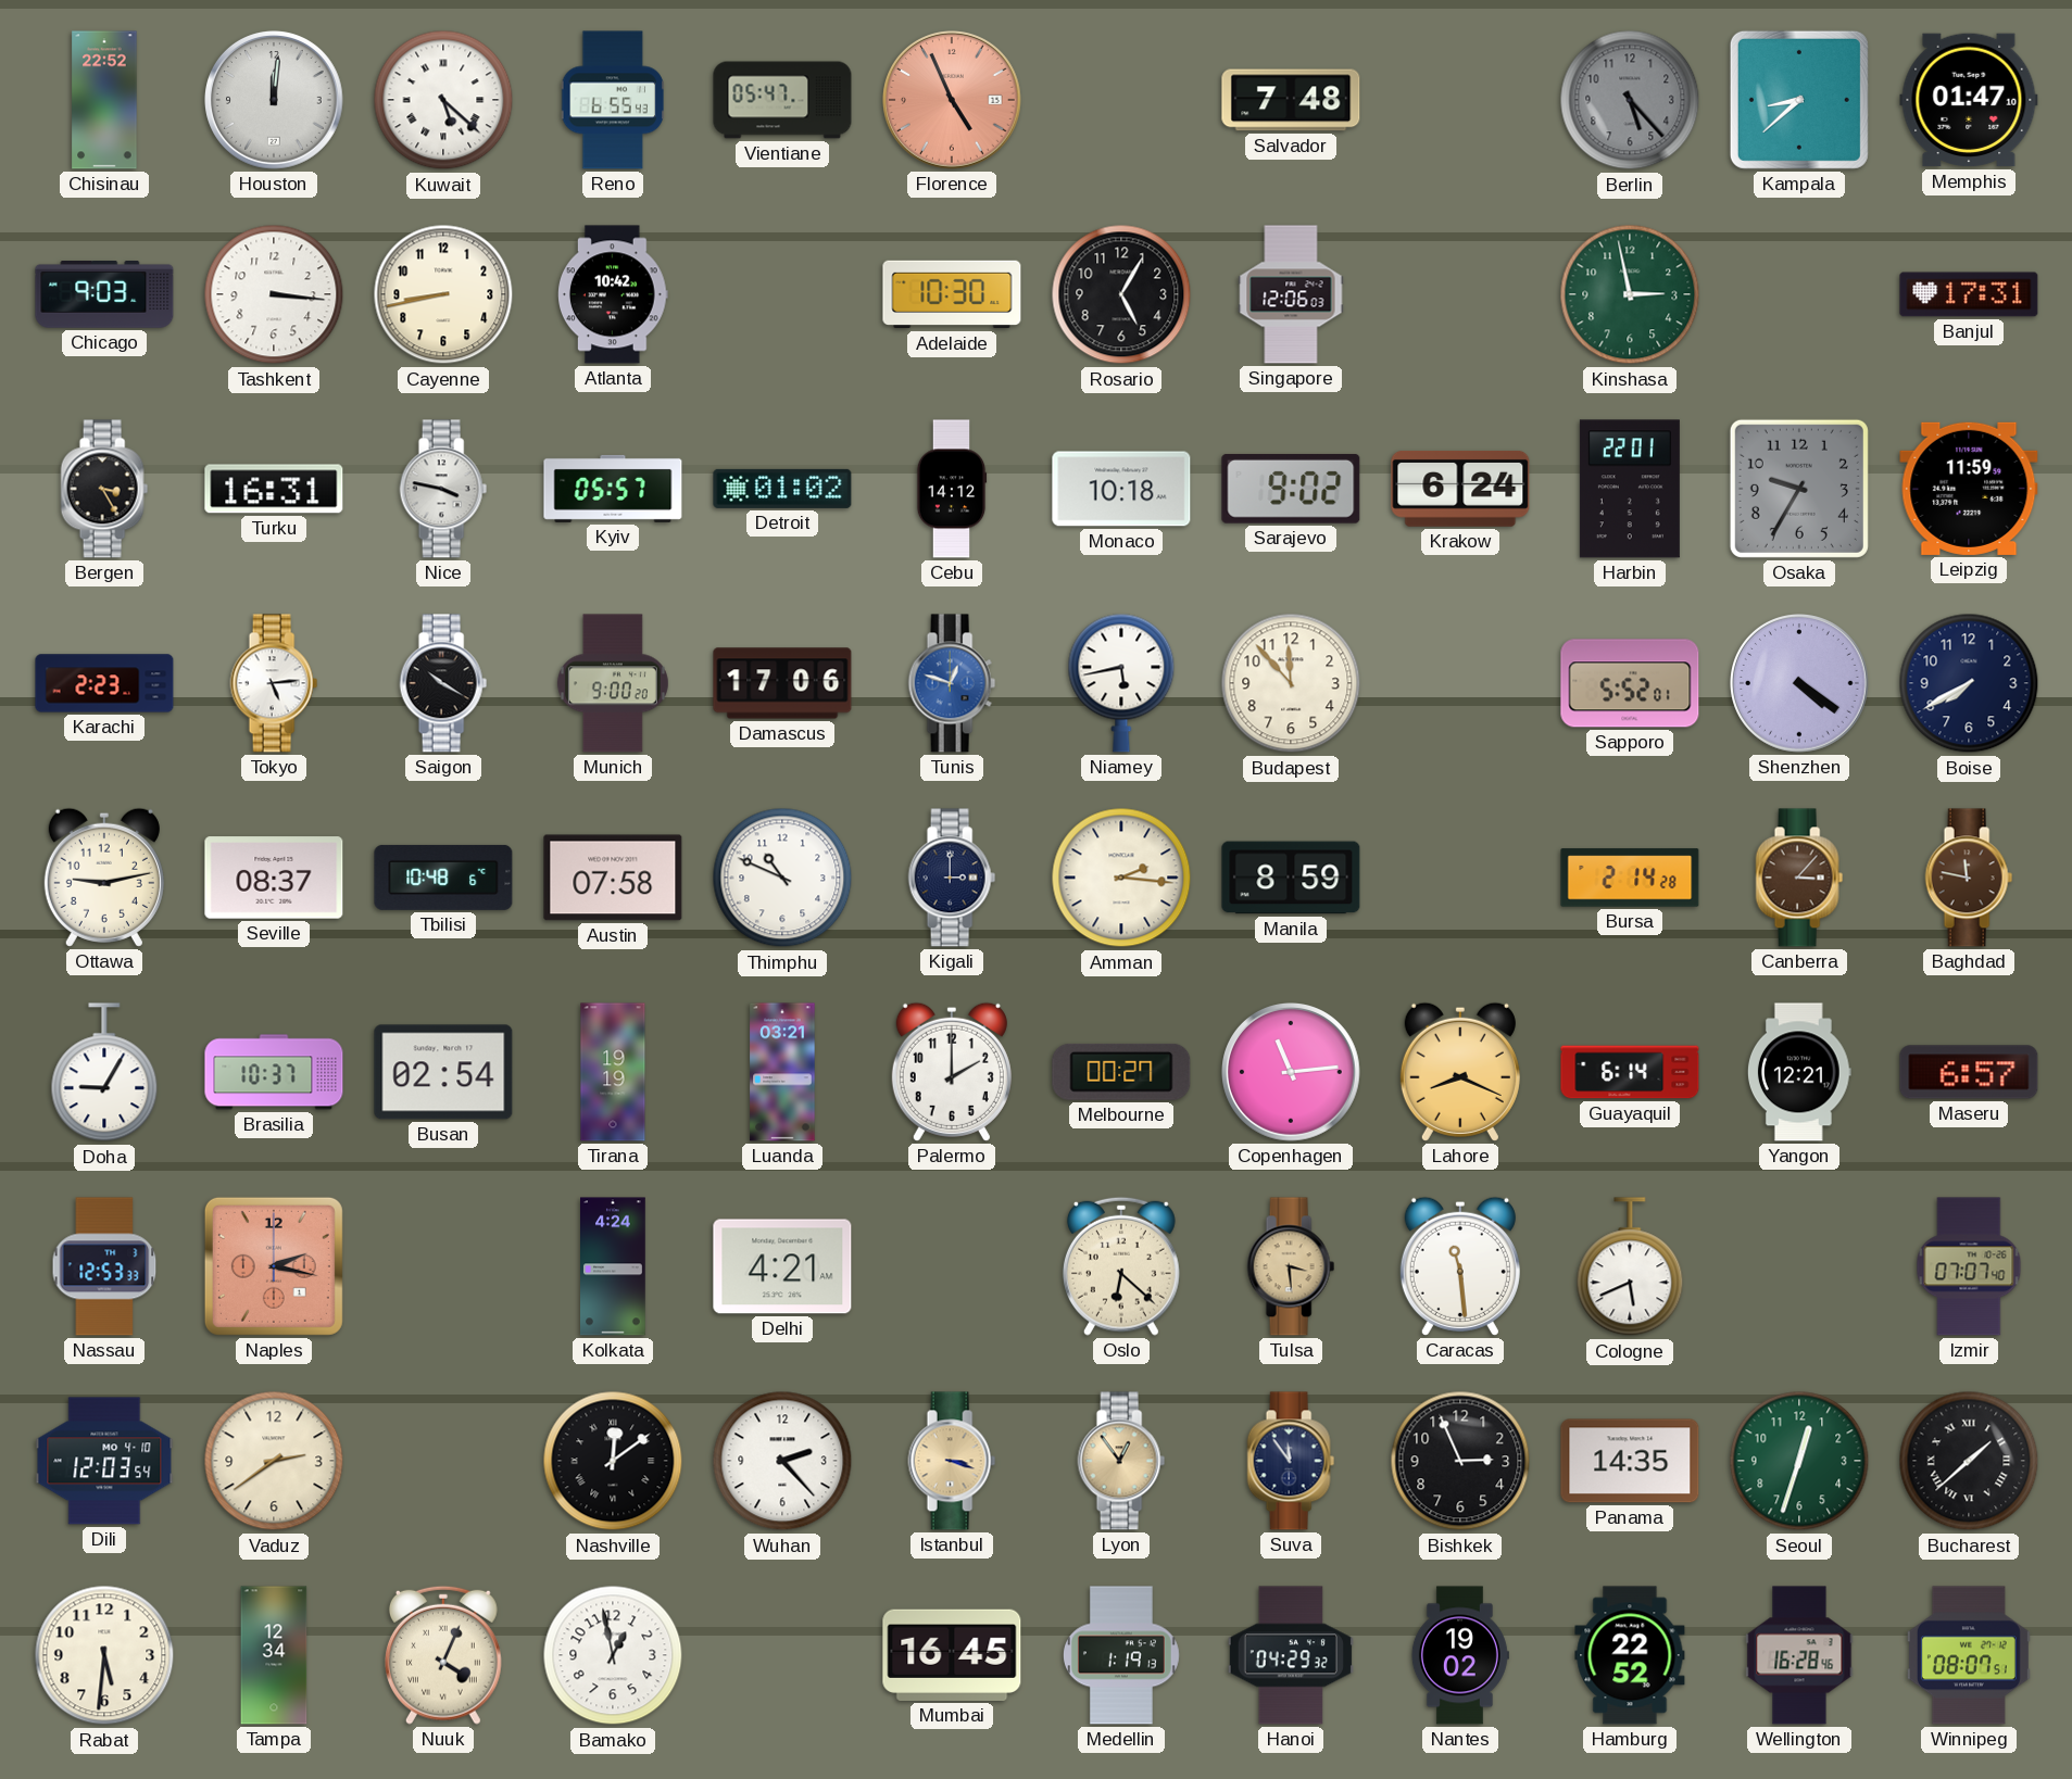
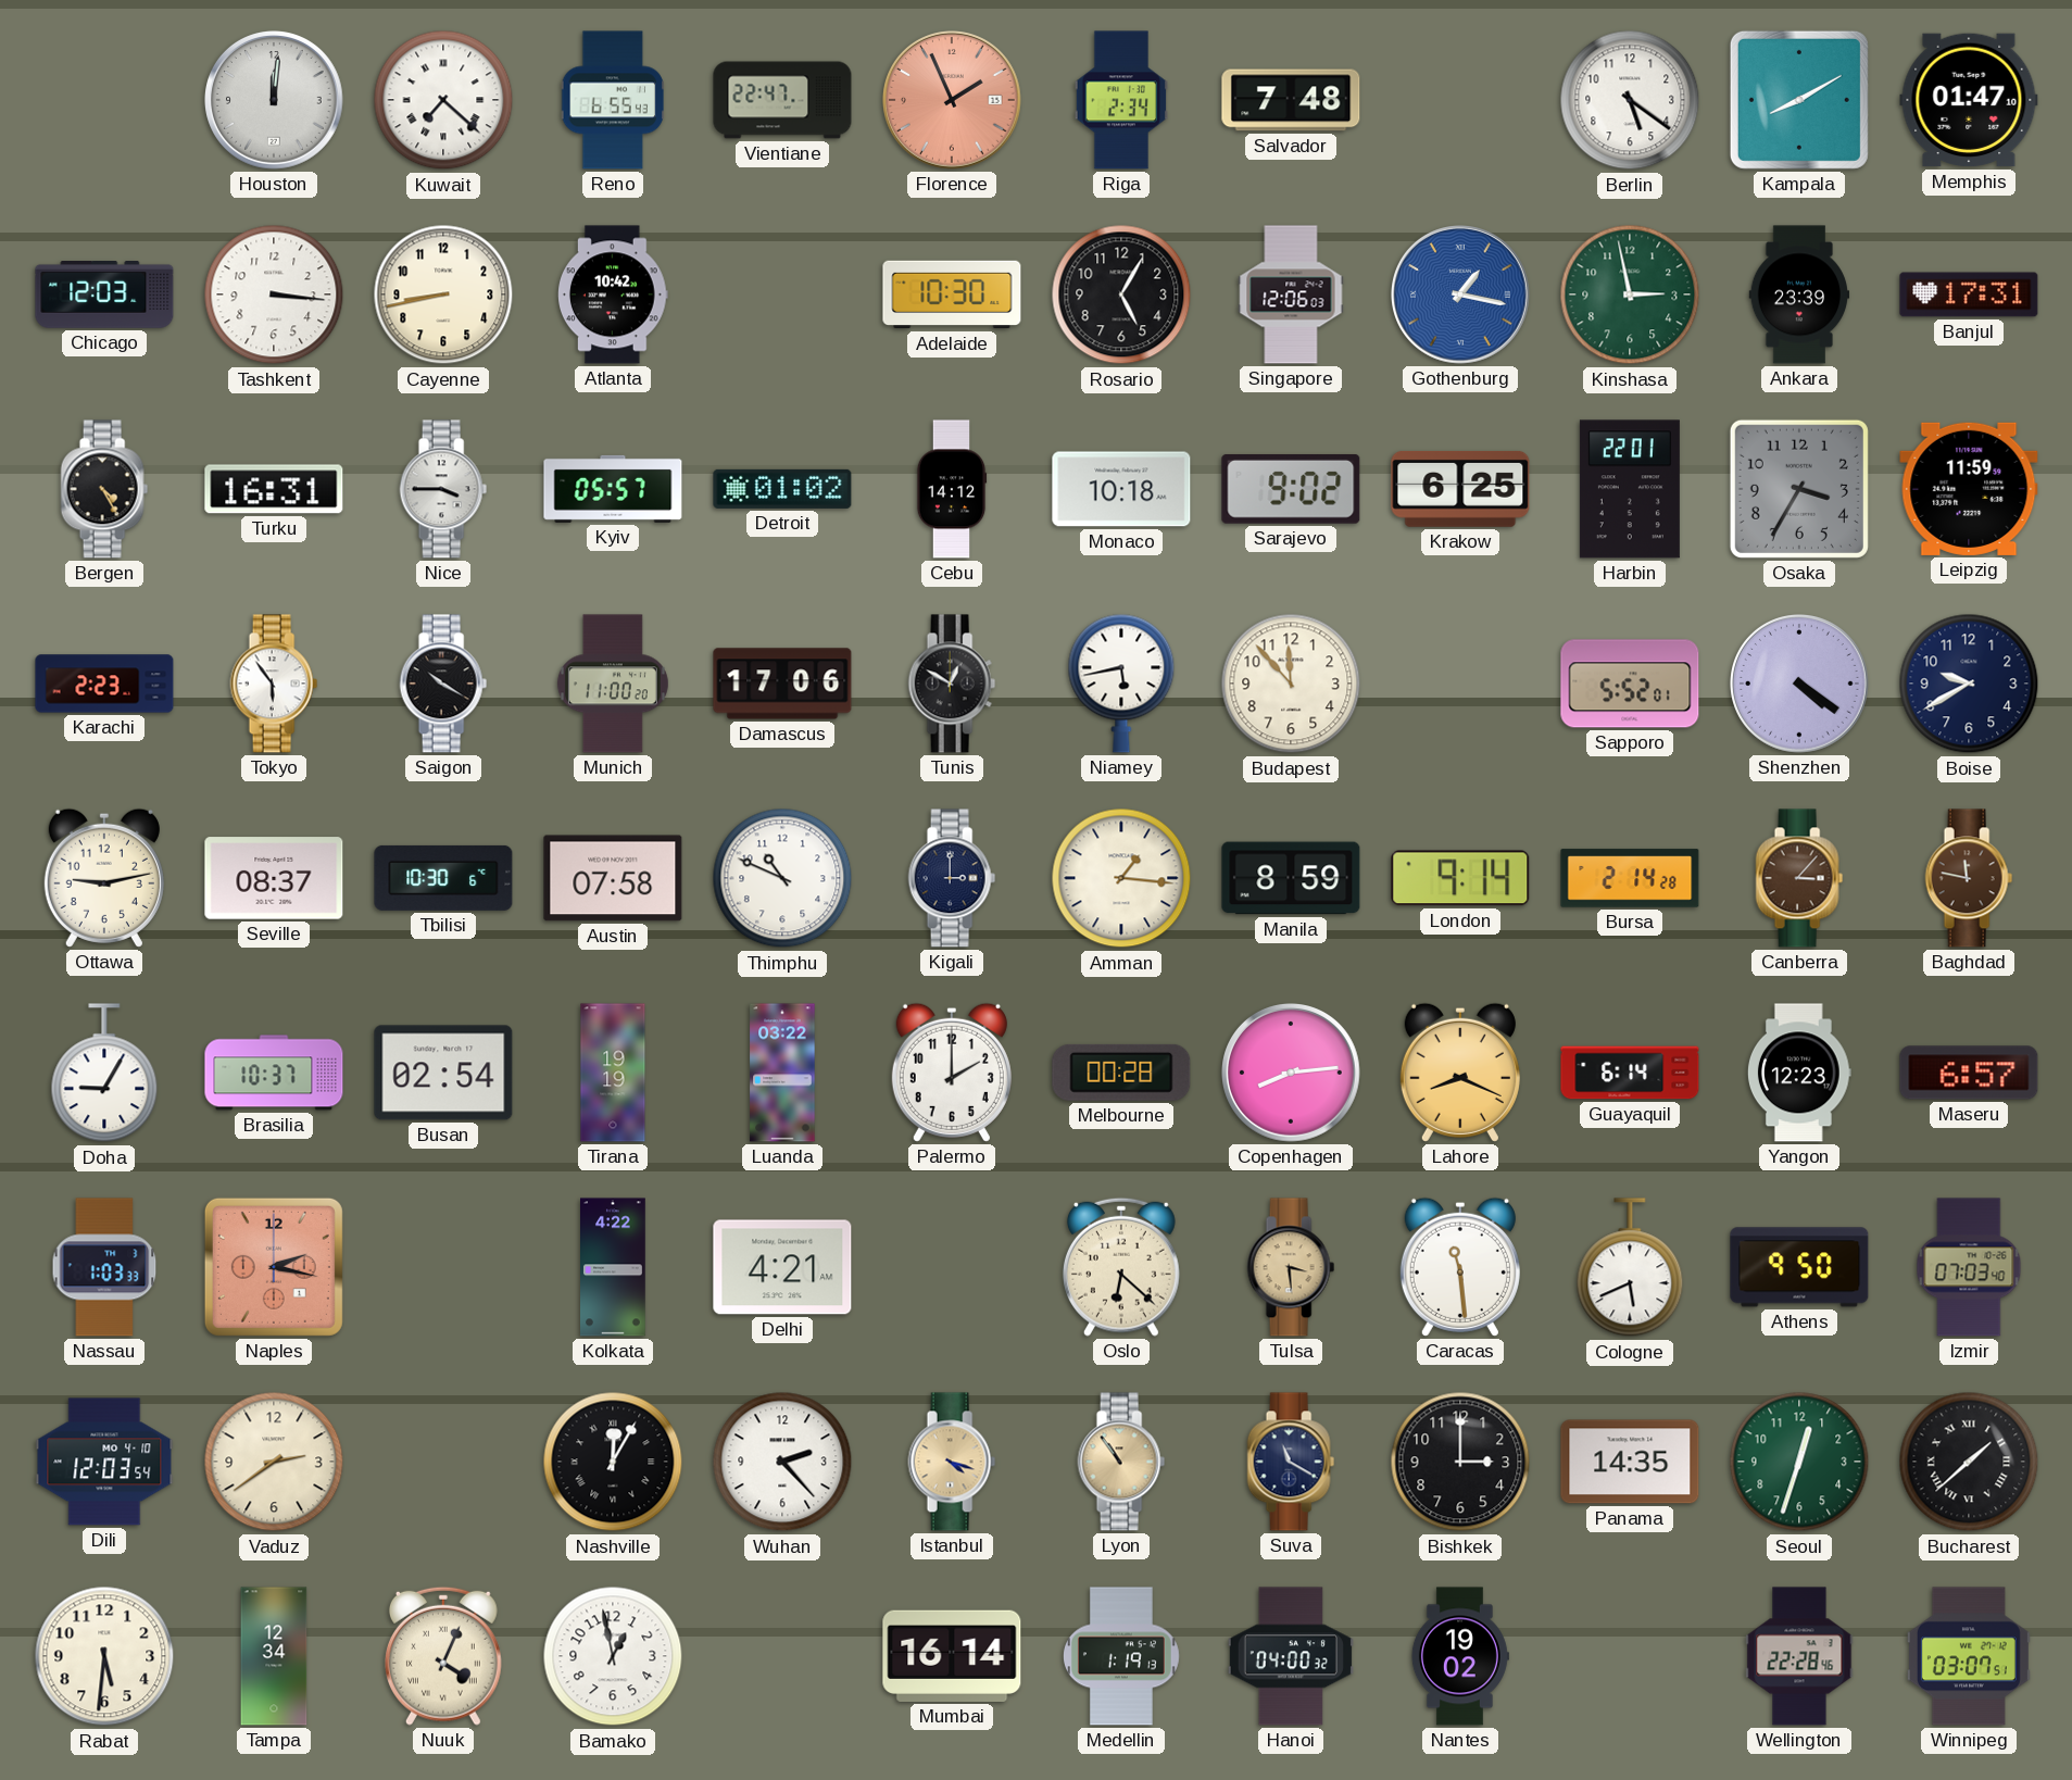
Chisinau: 22:52 -> none
Kuwait: 5:22 -> 7:22
Vientiane: 05:47 -> 22:47
Florence: 4:56 -> 1:56
Riga: none -> 2:34
Berlin: 5:23 -> 5:21
Berlin dial: grey -> white
Kampala: 8:38 -> 8:10
Chicago: 9:03 -> 12:03
Gothenburg: none -> 1:17
Ankara: none -> 23:39
Bergen: 3:25 -> 4:25
Nice: 3:47 -> 3:45
Krakow: 6:24 -> 6:25
Osaka: 9:35 -> 3:35
Tokyo: 5:14 -> 5:54
Munich: 9:00 -> 11:00
Tunis: 12:48 -> 12:50
Tunis dial: blue -> black
Boise: 7:40 -> 9:40
Tbilisi: 10:48 -> 10:30
Amman: 2:16 -> 1:16
London: none -> 9:14
Luanda: 03:21 -> 03:22
Melbourne: 00:27 -> 00:28
Copenhagen: 11:14 -> 8:14
Yangon: 12:21 -> 12:23
Nassau: 12:53 -> 1:03
Kolkata: 4:24 -> 4:22
Athens: none -> 9:50
Izmir: 07:07 -> 07:03
Nashville: 12:09 -> 12:05
Istanbul: 3:18 -> 4:18
Lyon: 12:54 -> 10:54
Suva: 11:54 -> 11:20
Bishkek: 2:56 -> 3:00
Mumbai: 16:45 -> 16:14
Hanoi: 04:29 -> 04:00
Hamburg: 22:52 -> none
Wellington: 16:28 -> 22:28
Winnipeg: 08:07 -> 03:07
